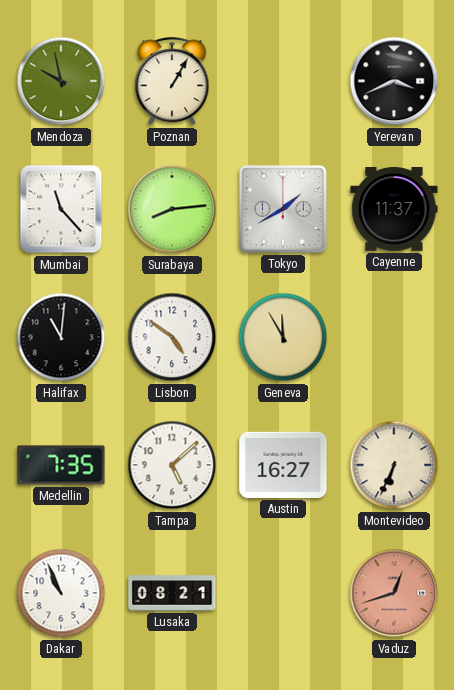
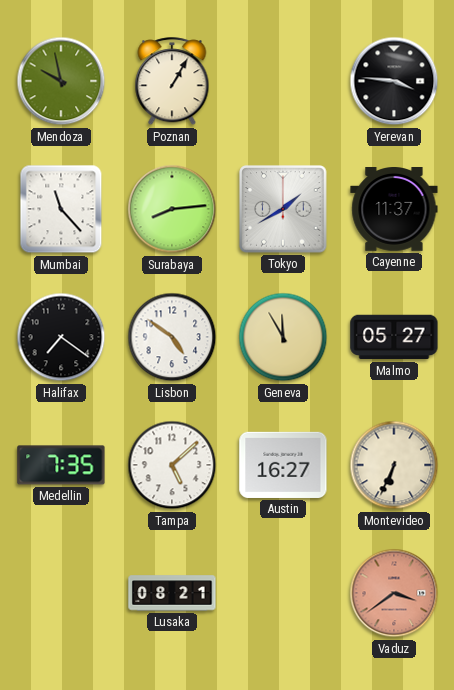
Yerevan: 3:41 -> 3:46
Halifax: 11:01 -> 7:21
Malmo: none -> 05:27
Dakar: 10:56 -> none
Vaduz: 12:42 -> 3:39
